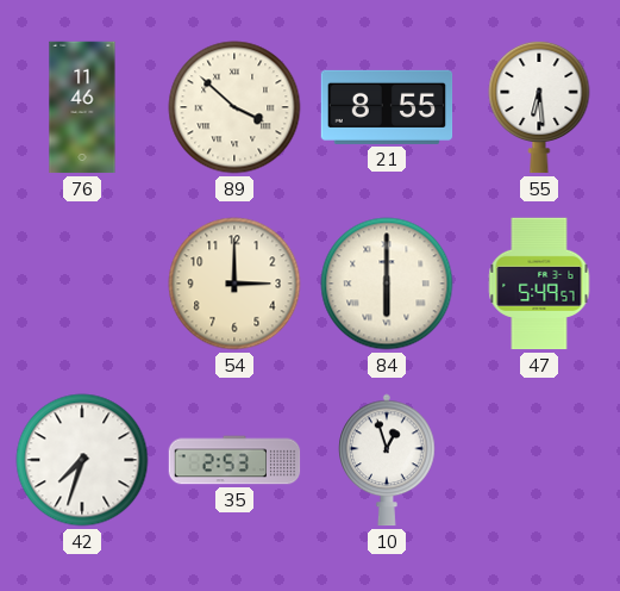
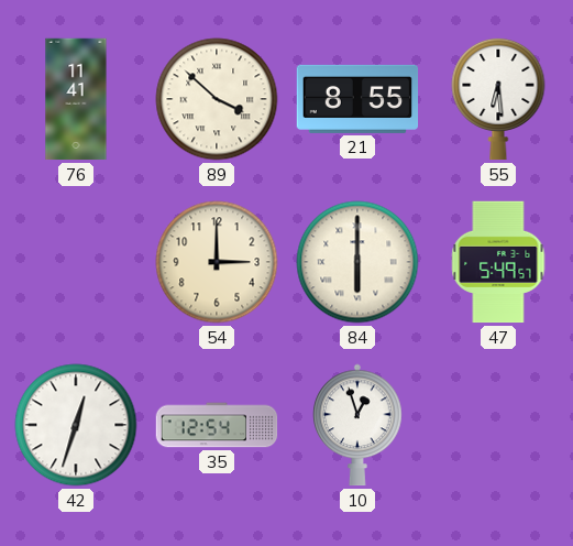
76: 11:46 -> 11:41
42: 7:33 -> 12:33
35: 2:53 -> 12:54
